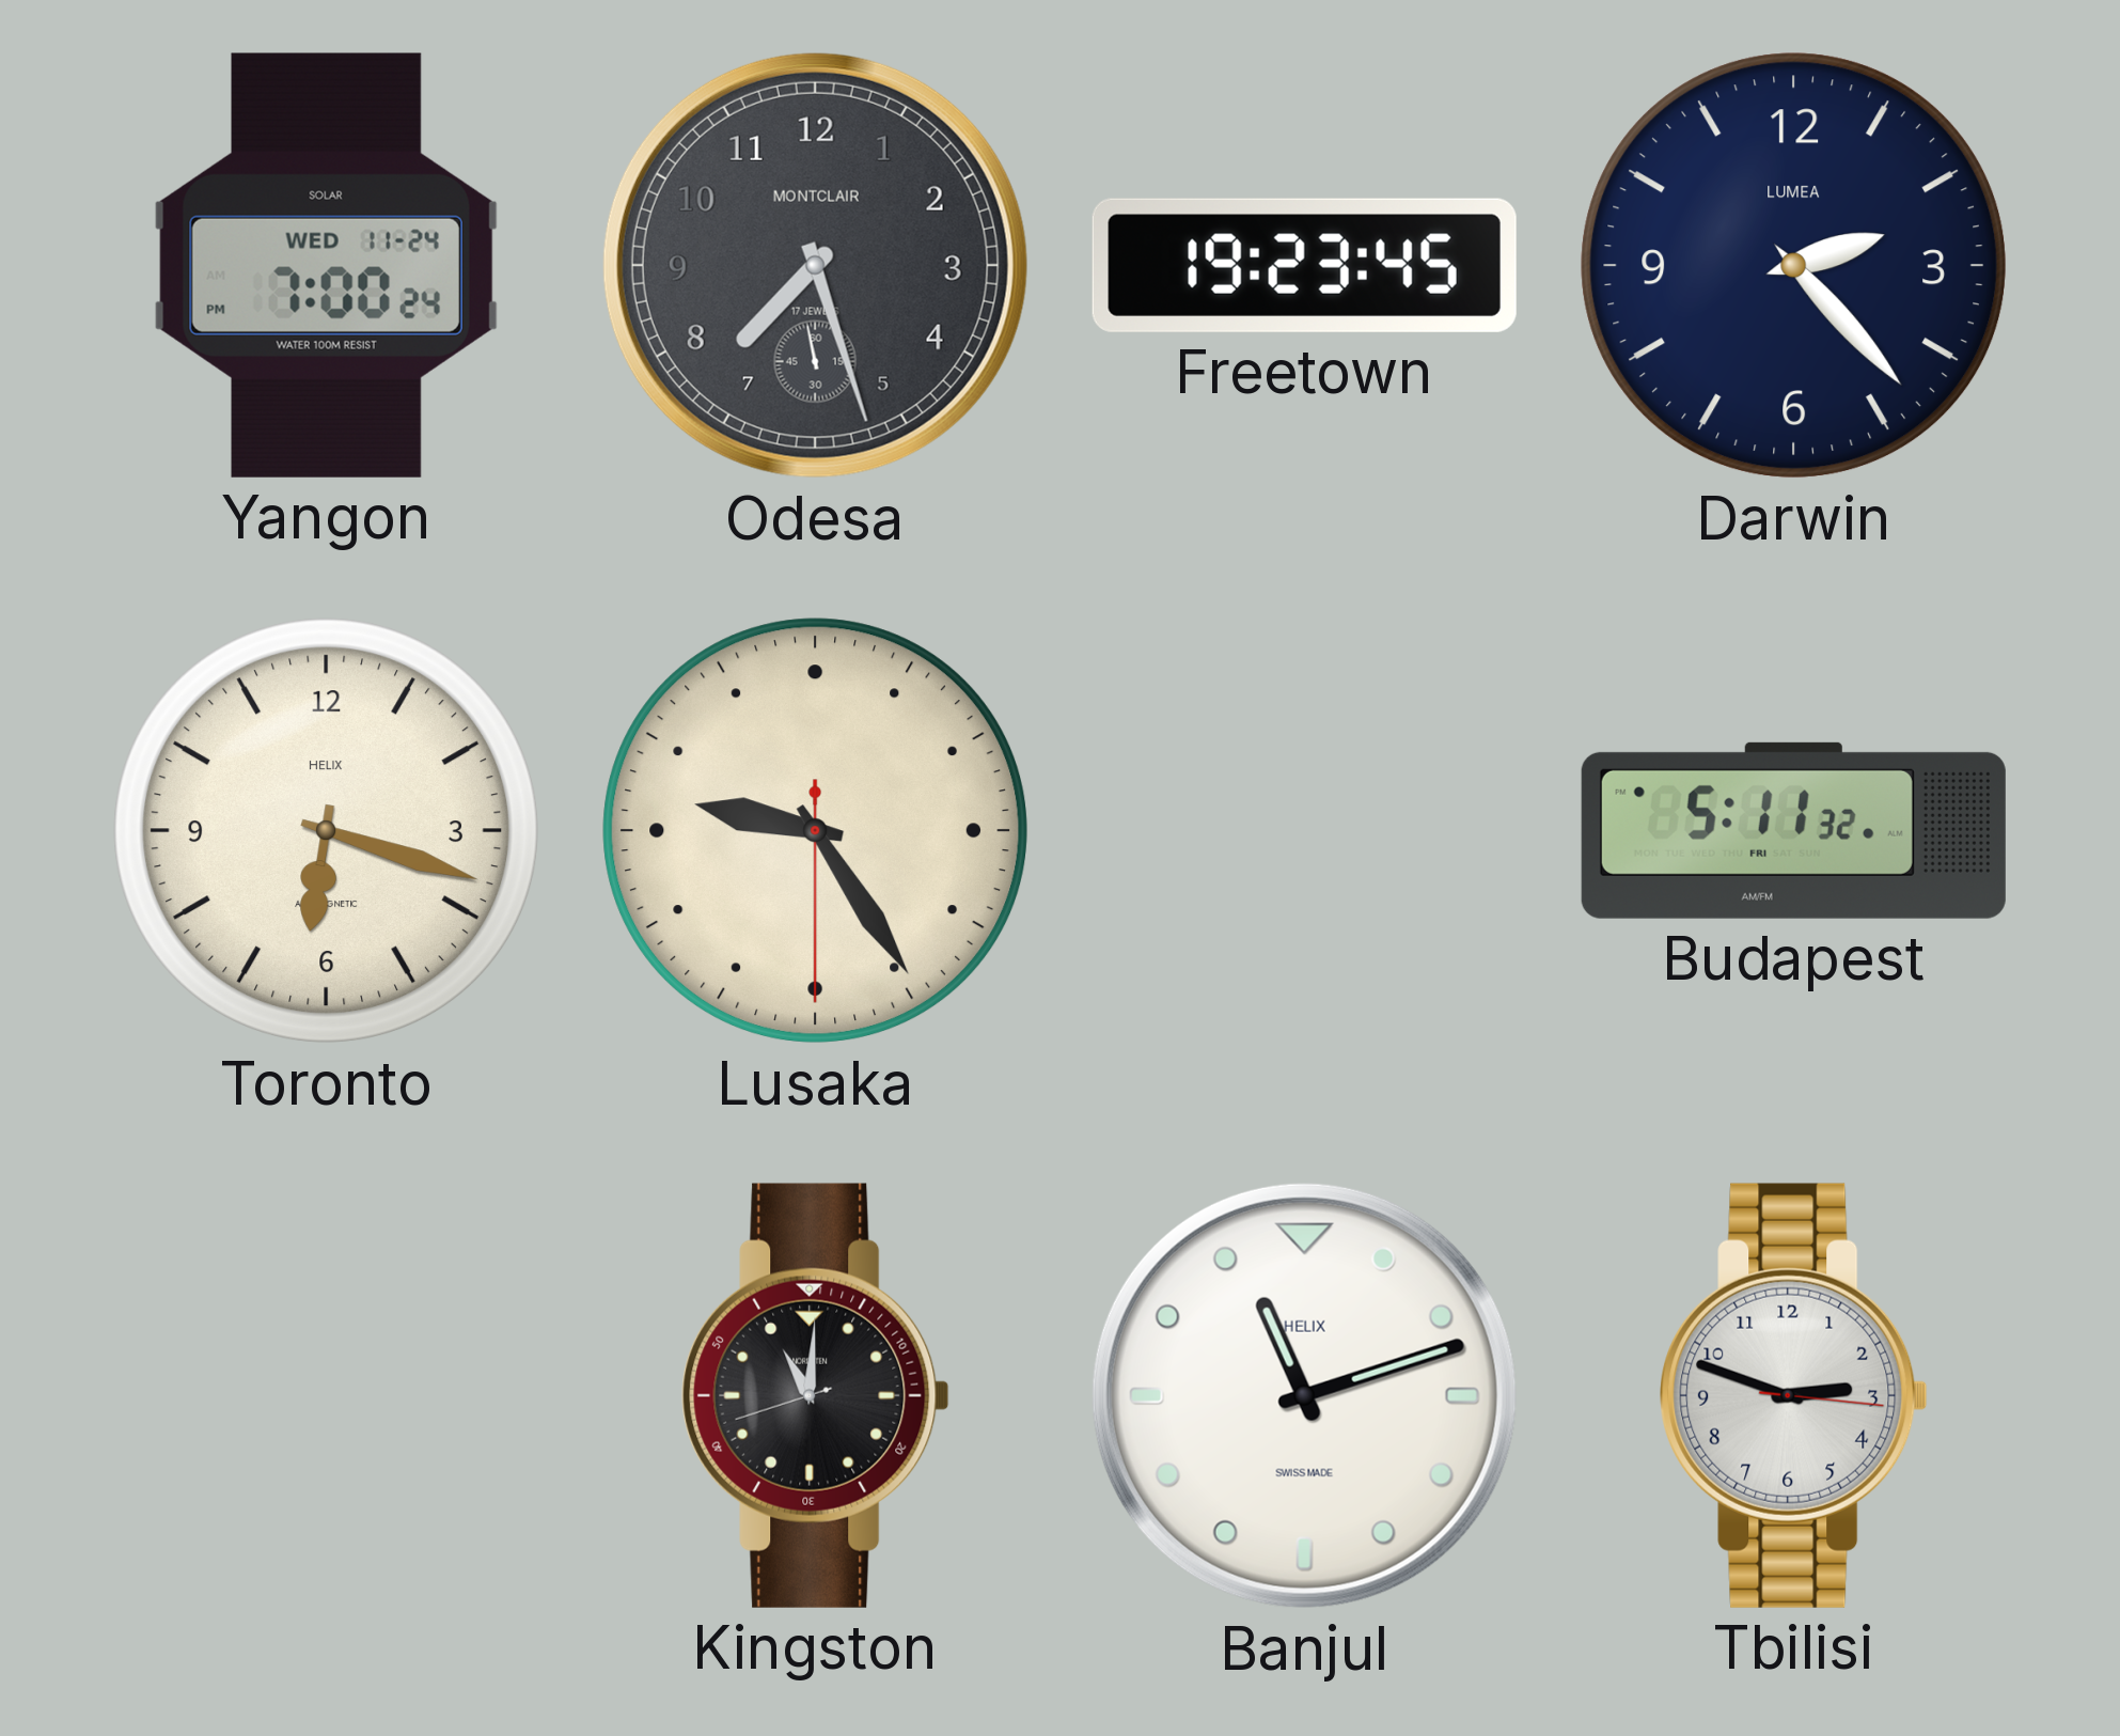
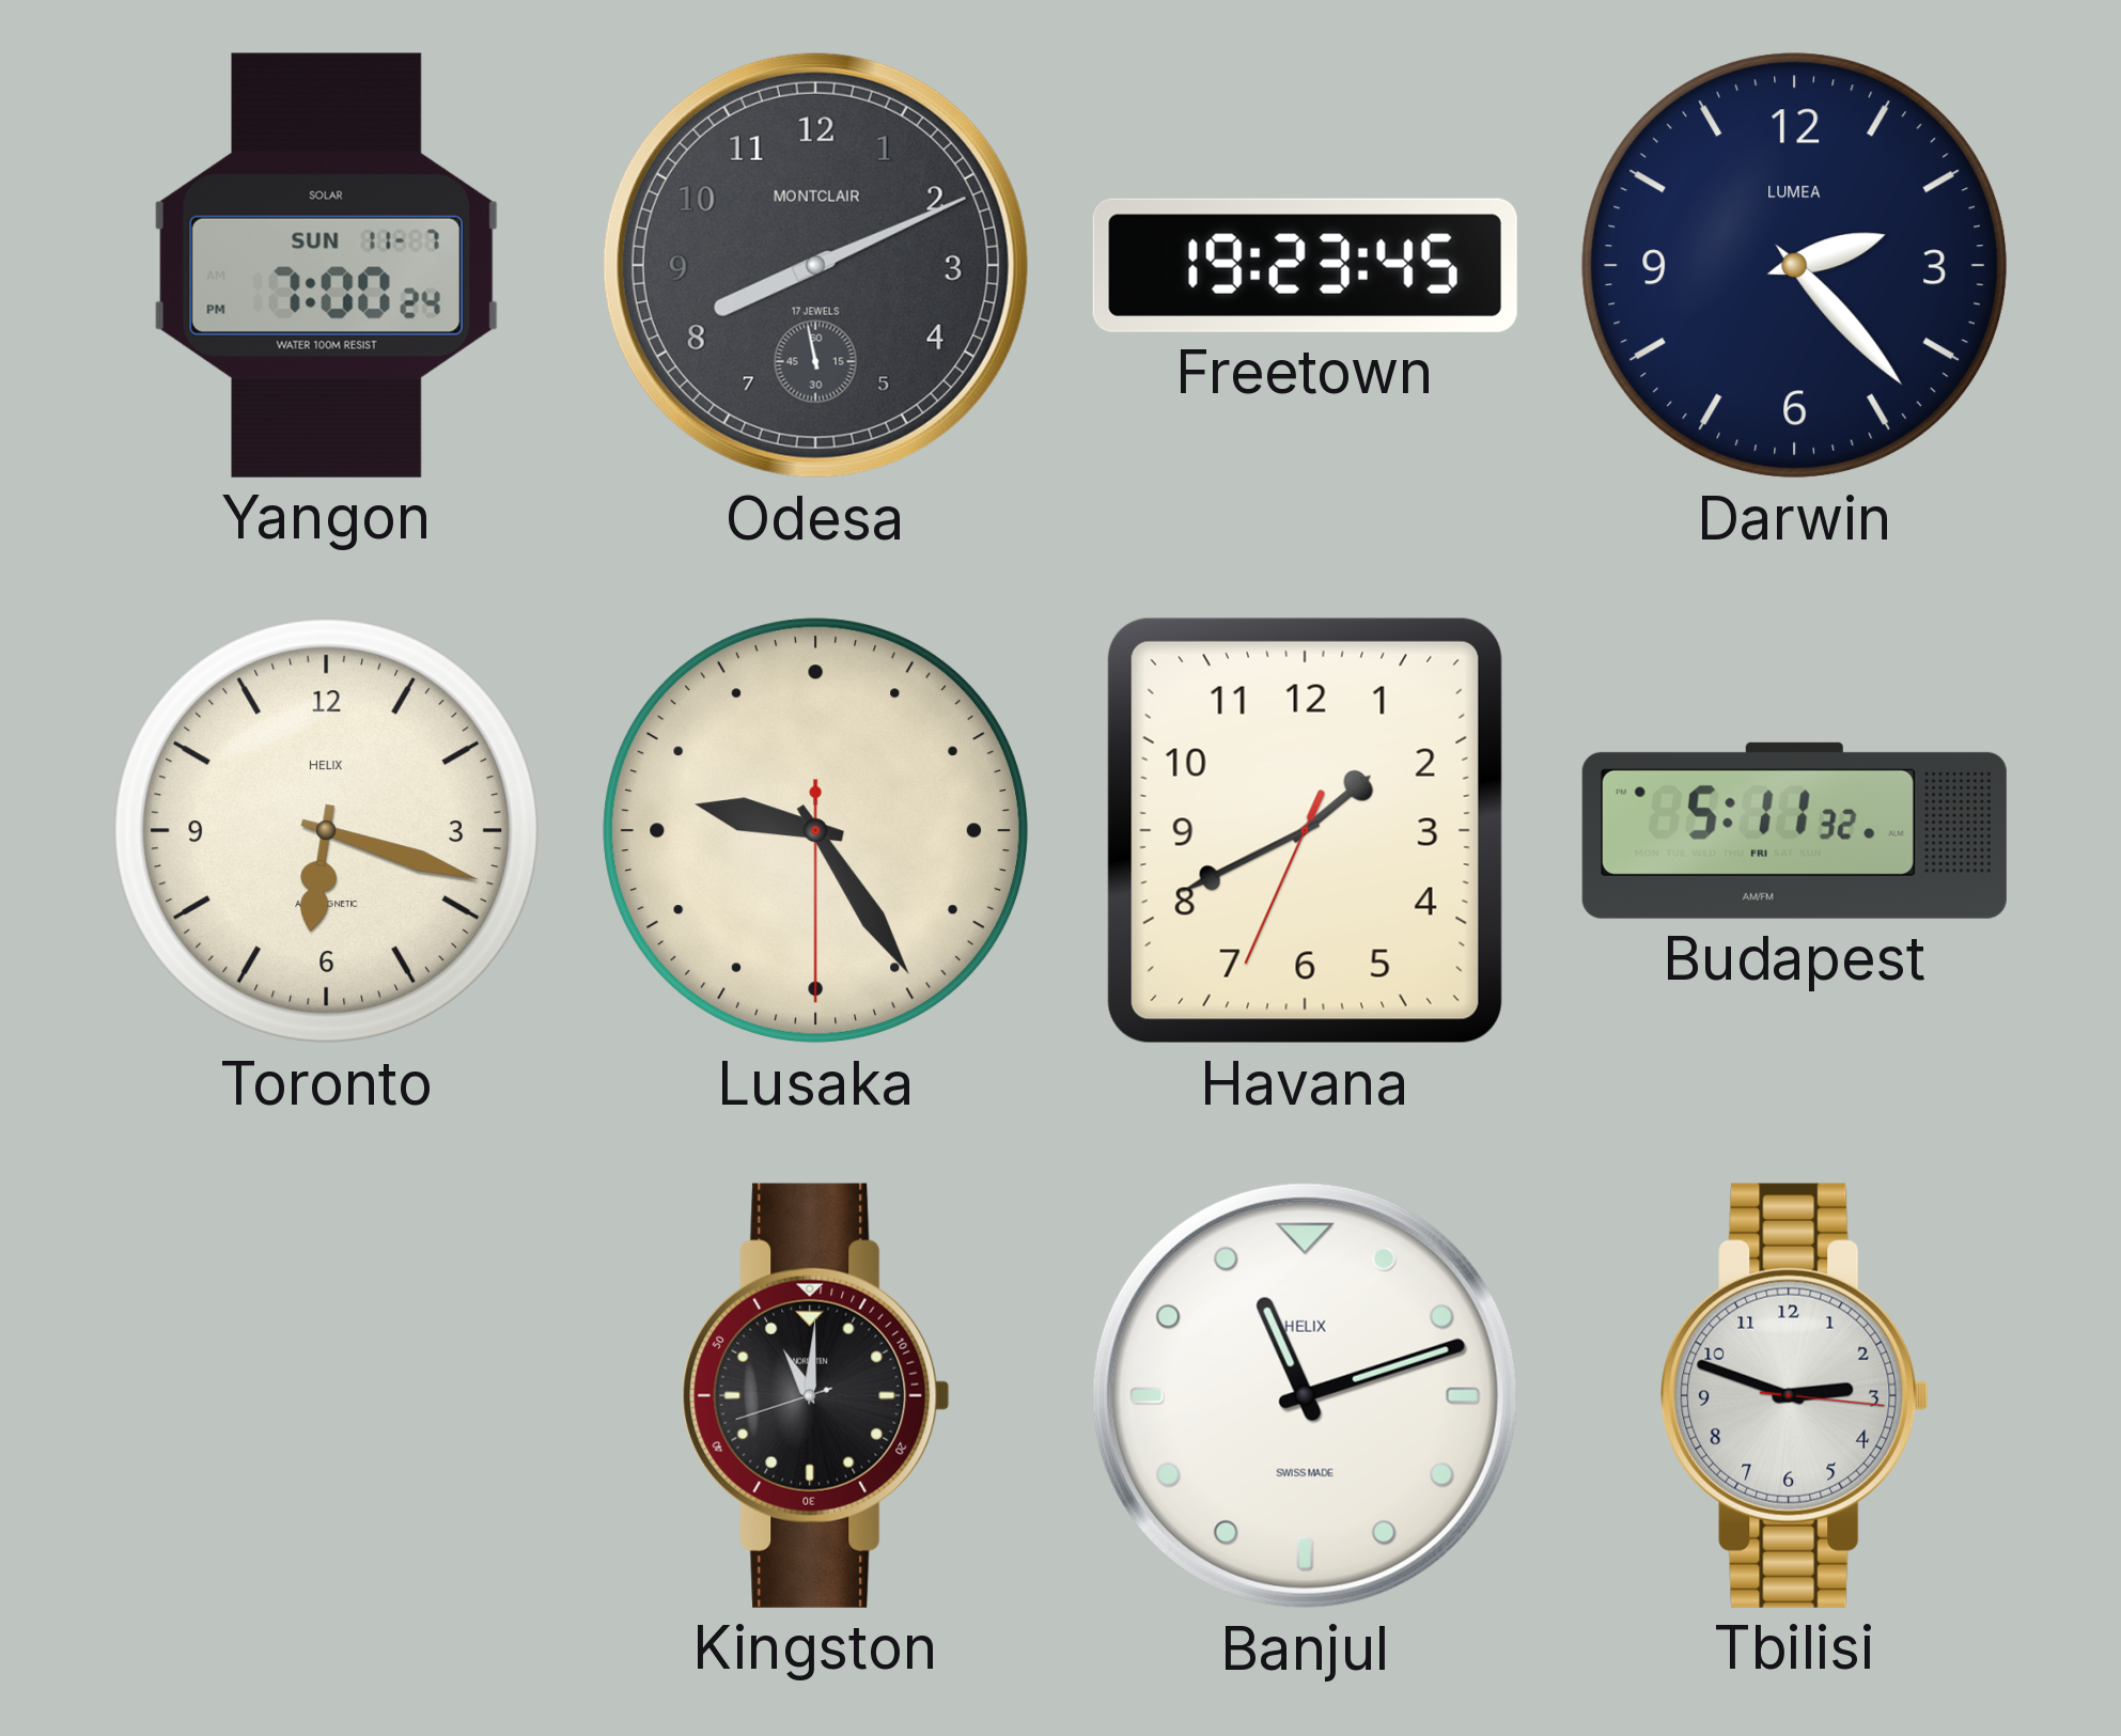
Yangon date: WED 11-24 -> SUN 11-7
Odesa: 7:26 -> 8:10
Havana: none -> 1:40
